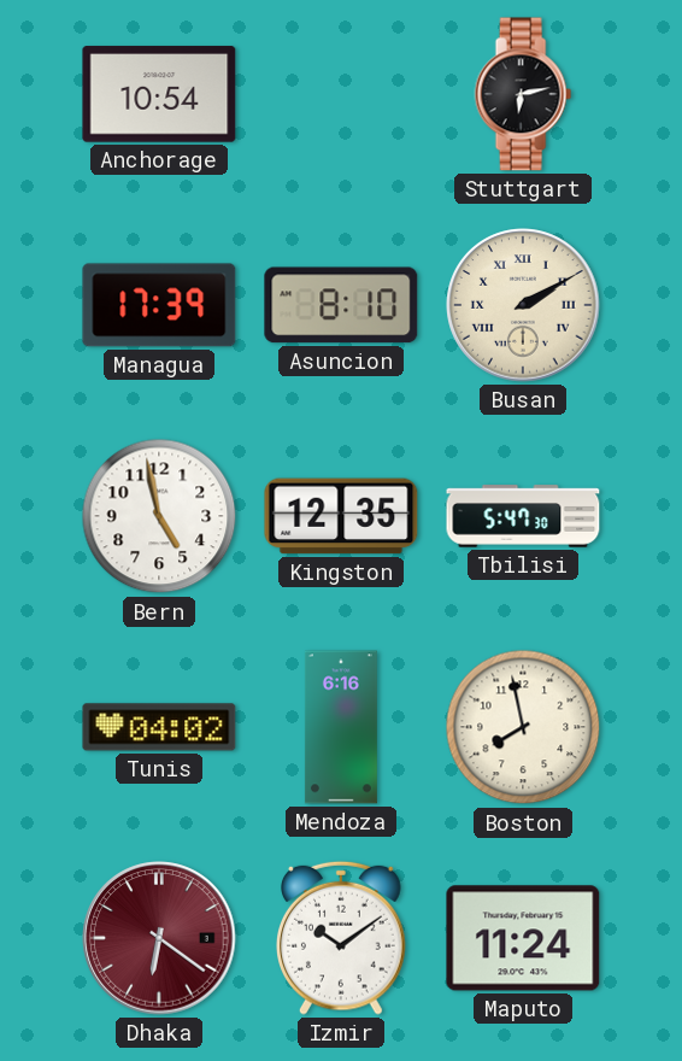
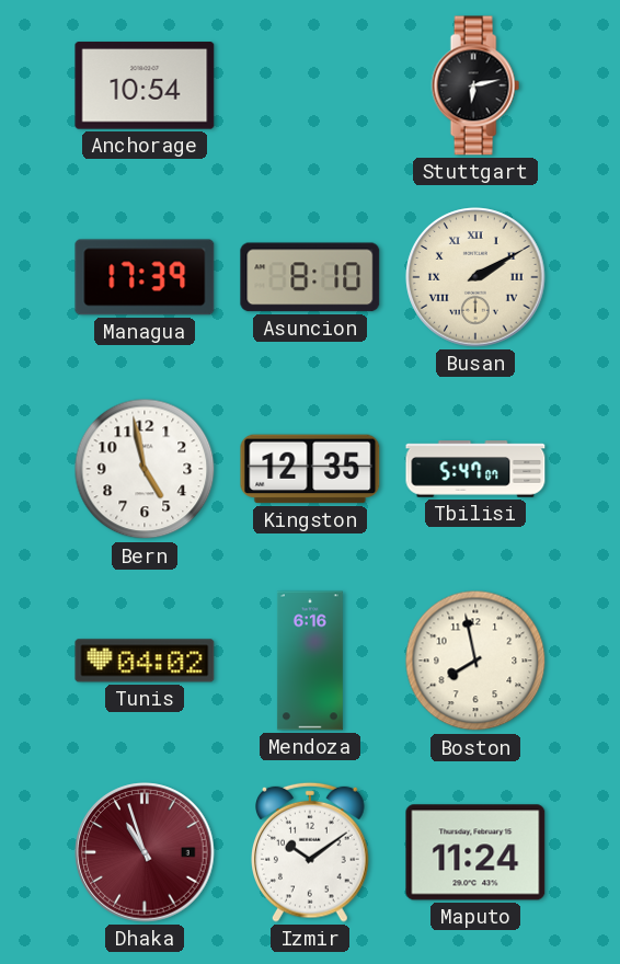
Tbilisi: 5:47:30 -> 5:47:07
Dhaka: 6:21 -> 10:57
